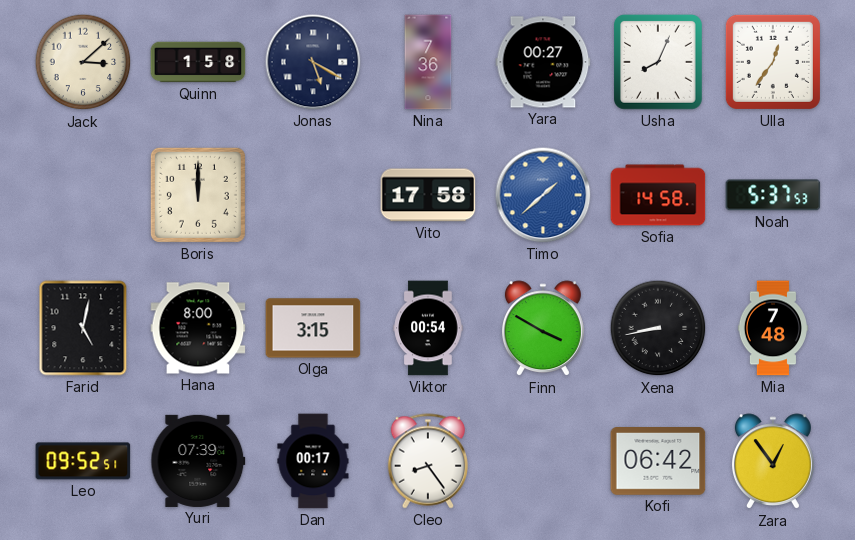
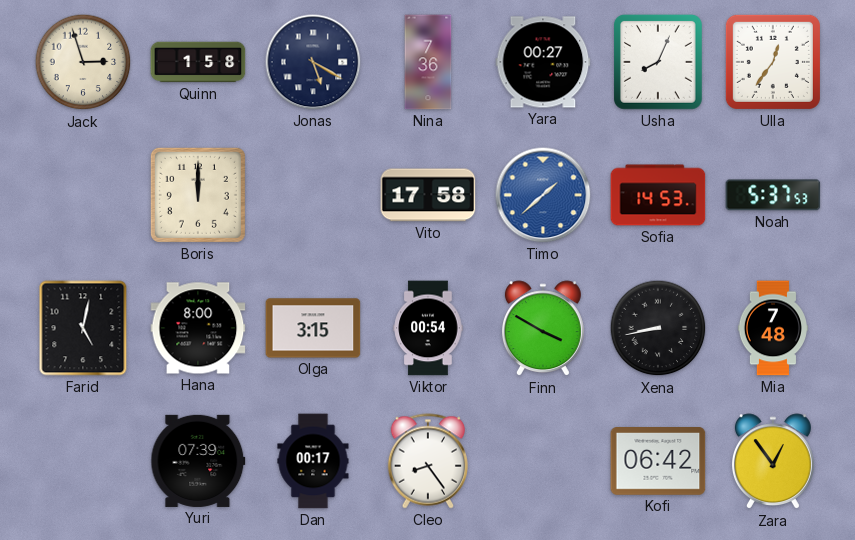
Jack: 3:08 -> 2:57
Sofia: 14:58 -> 14:53
Leo: 09:52 -> none
